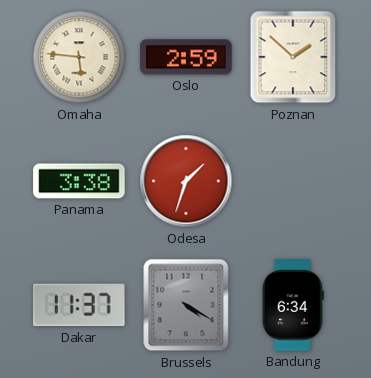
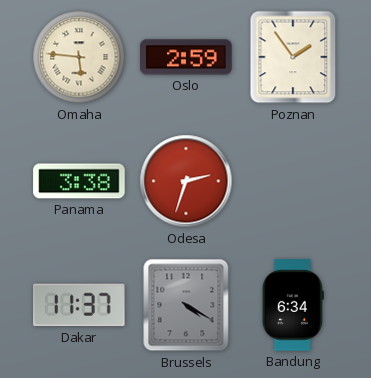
Poznan: 1:52 -> 1:54
Odesa: 1:33 -> 2:33
